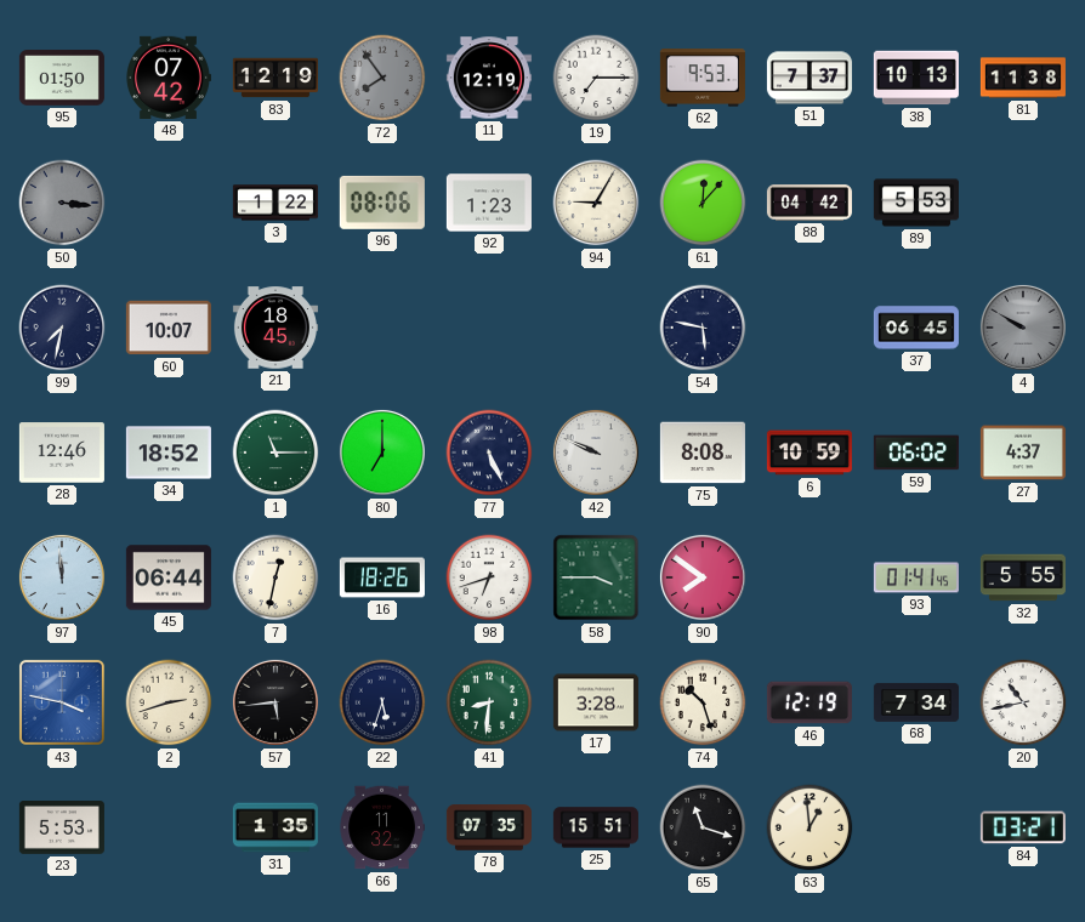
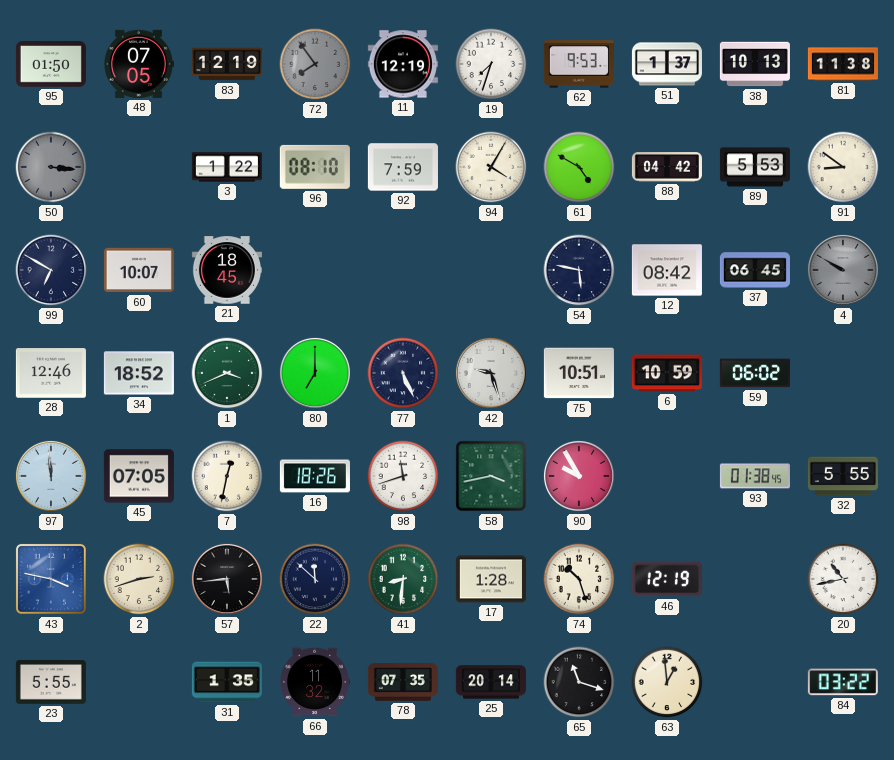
48: 07:42 -> 07:05
19: 7:15 -> 7:33
51: 7:37 -> 1:37
96: 08:06 -> 08:10
92: 1:23 -> 7:59
94: 9:05 -> 4:05
61: 12:07 -> 4:50
91: none -> 8:51
99: 7:32 -> 6:50
12: none -> 08:42
1: 11:15 -> 3:41
42: 9:49 -> 9:27
75: 8:08 -> 10:51
27: 4:37 -> none
45: 06:44 -> 07:05
98: 6:42 -> 11:42
58: 3:45 -> 3:43
90: 7:51 -> 9:55
93: 01:41 -> 01:38
22: 5:33 -> 11:52
17: 3:28 -> 1:28
68: 7:34 -> none
23: 5:53 -> 5:55
25: 15:51 -> 20:14
84: 03:21 -> 03:22
